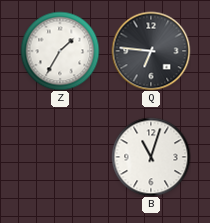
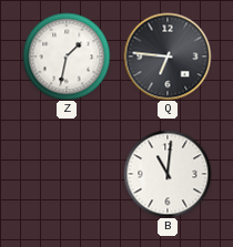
Z: 1:35 -> 1:32
B: 11:03 -> 11:01
